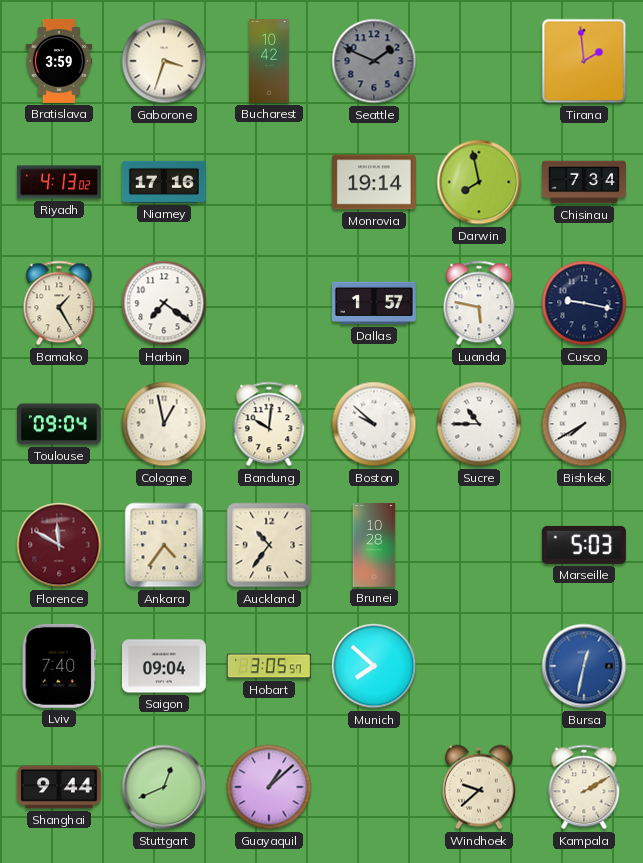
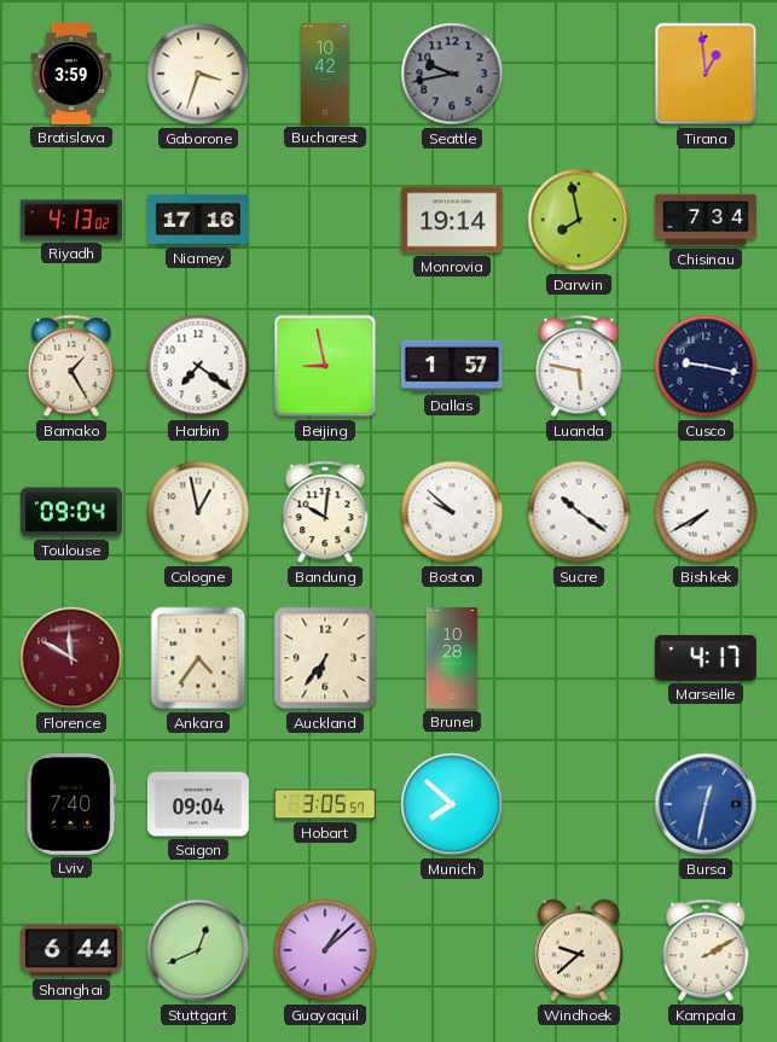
Seattle: 1:49 -> 9:43
Tirana: 1:59 -> 12:59
Beijing: none -> 8:58
Sucre: 10:45 -> 10:21
Auckland: 10:36 -> 6:36
Marseille: 5:03 -> 4:17
Shanghai: 9:44 -> 6:44
